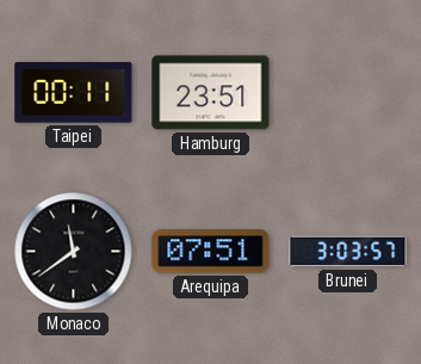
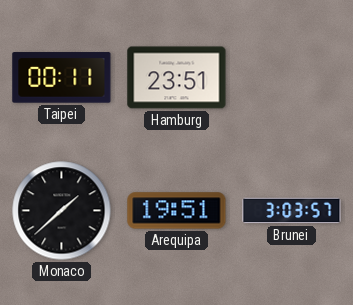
Monaco: 11:39 -> 1:38
Arequipa: 07:51 -> 19:51
